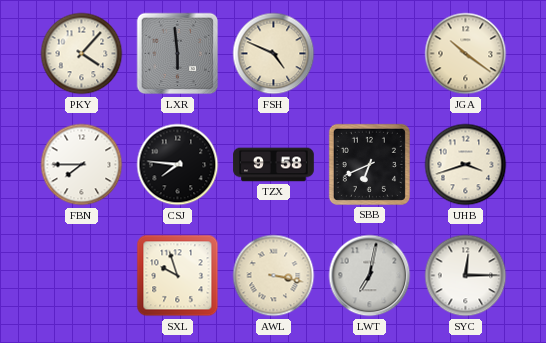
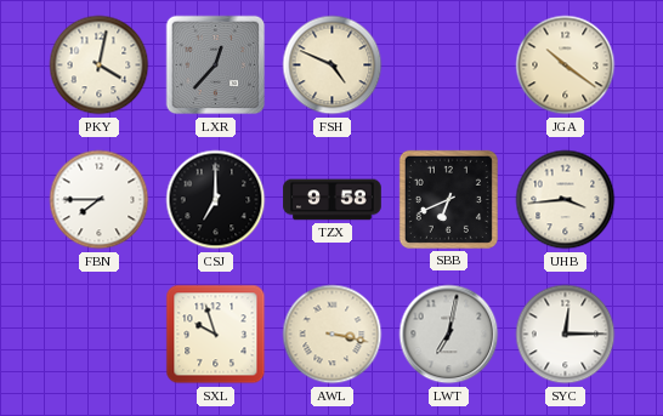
PKY: 4:07 -> 4:02
LXR: 5:59 -> 12:37
CSJ: 7:46 -> 7:00
UHB: 3:42 -> 3:44
